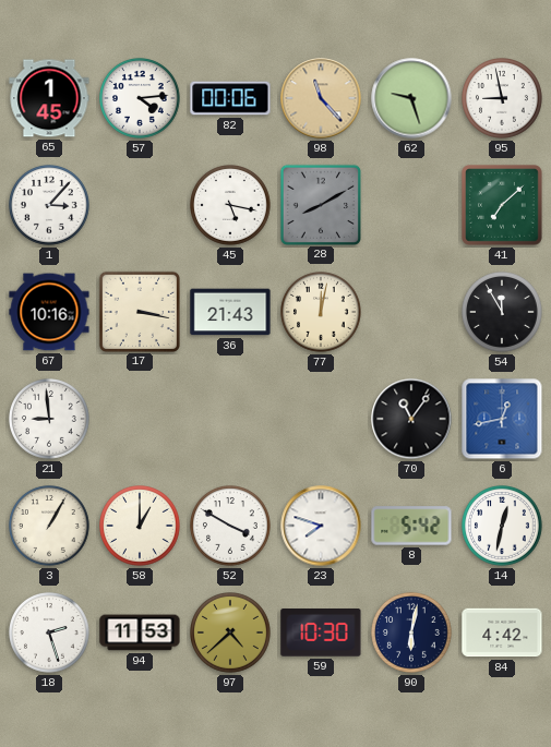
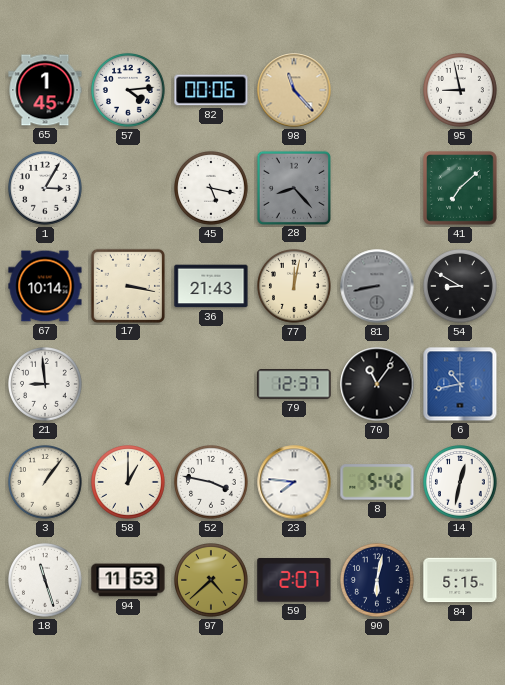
62: 9:27 -> none
1: 3:07 -> 3:05
28: 8:10 -> 8:23
67: 10:16 -> 10:14
81: none -> 8:43
54: 11:55 -> 8:50
79: none -> 12:37
6: 12:43 -> 10:43
3: 1:05 -> 1:06
52: 3:50 -> 3:47
23: 7:48 -> 7:46
18: 2:27 -> 11:27
59: 10:30 -> 2:07
84: 4:42 -> 5:15
